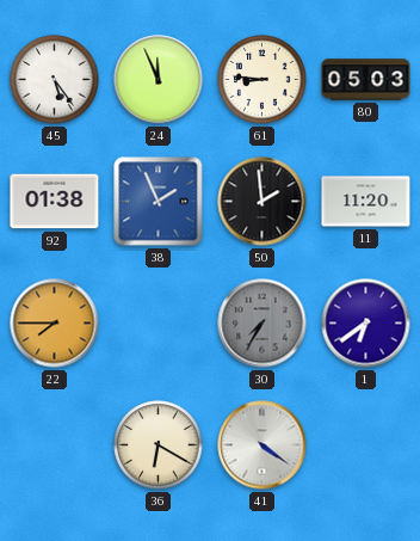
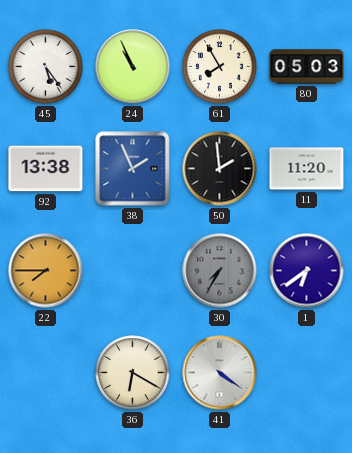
24: 11:56 -> 10:56
61: 8:46 -> 7:55
92: 01:38 -> 13:38
